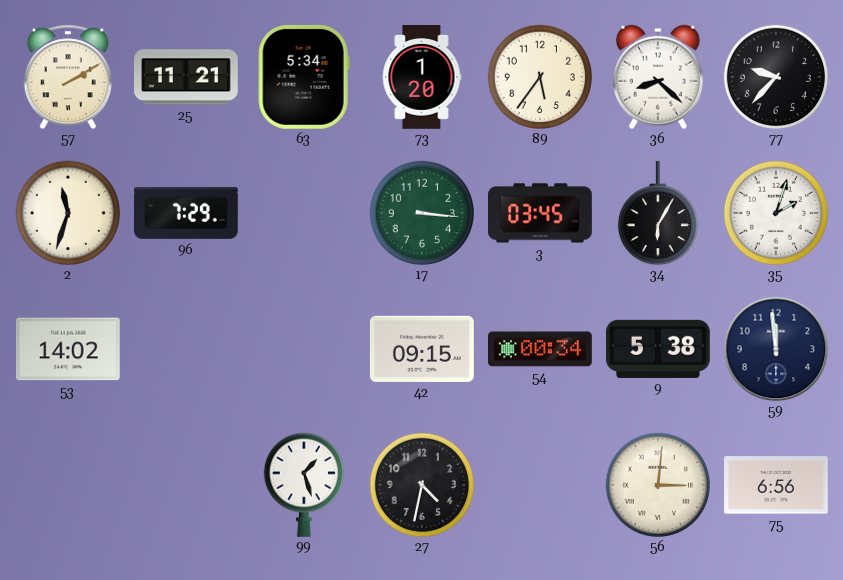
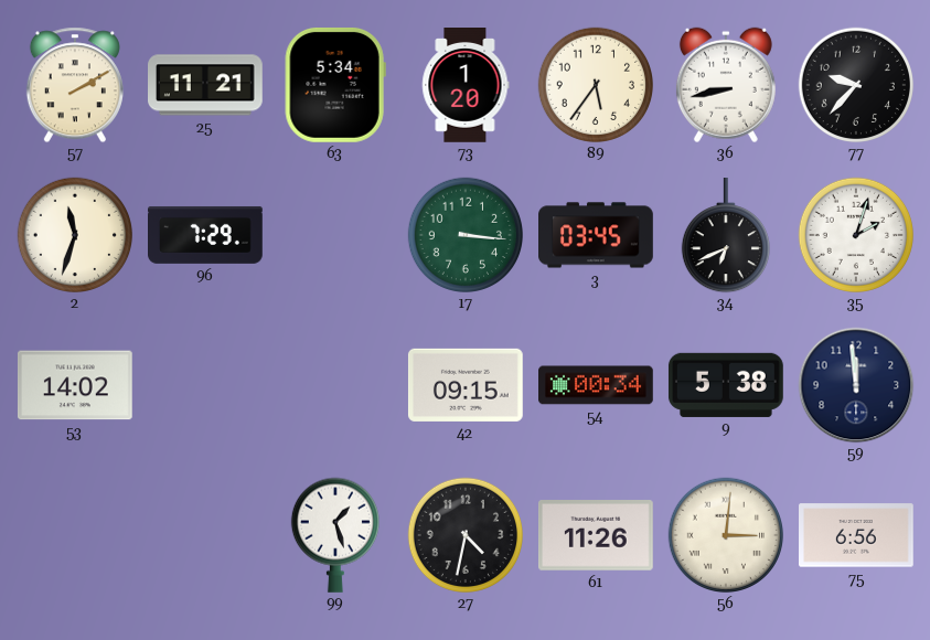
36: 8:22 -> 8:43
34: 6:05 -> 6:41
61: none -> 11:26
